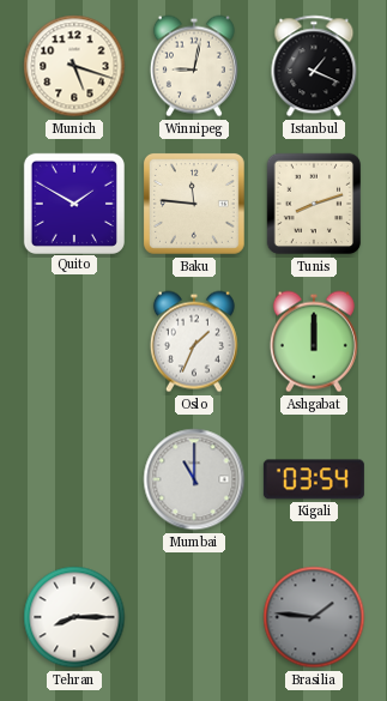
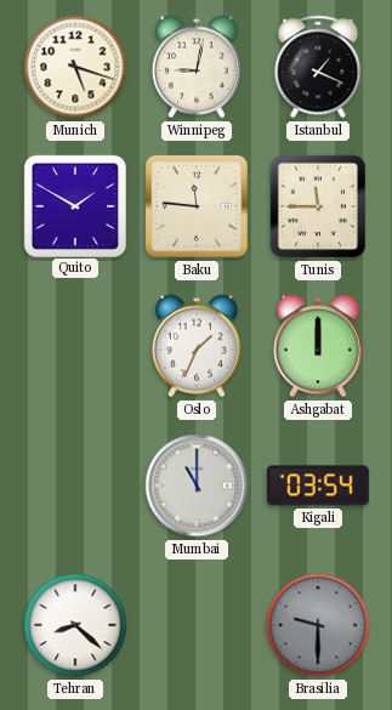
Tunis: 8:12 -> 11:45
Tehran: 8:15 -> 8:22
Brasilia: 1:46 -> 9:30
